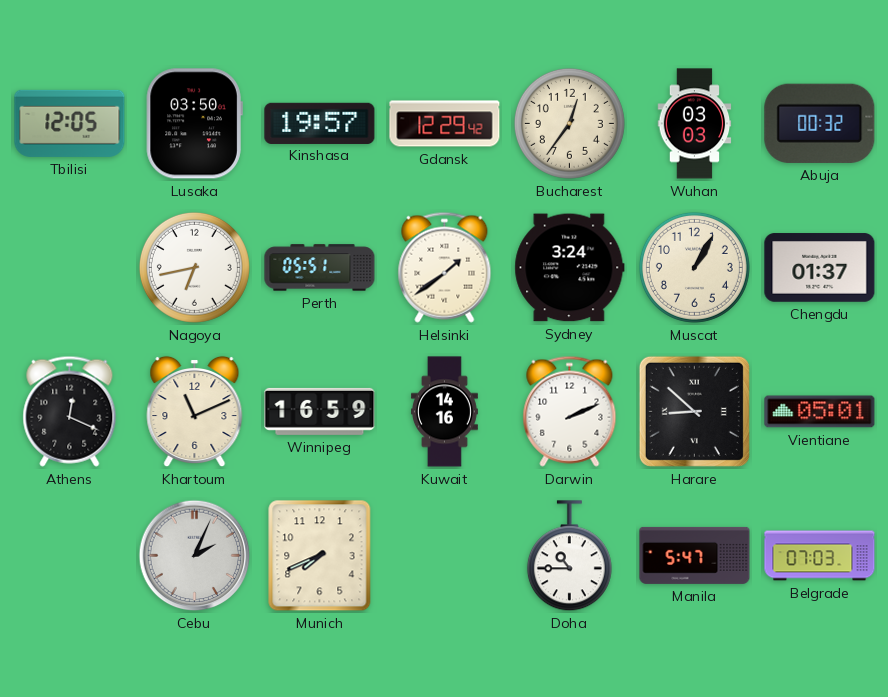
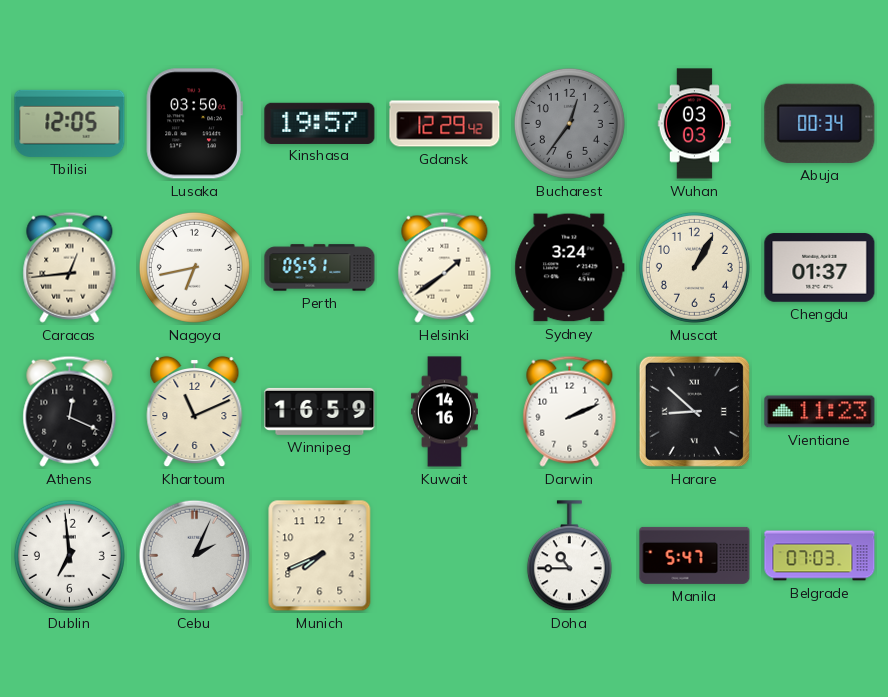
Bucharest dial: cream -> grey
Abuja: 00:32 -> 00:34
Caracas: none -> 12:44
Vientiane: 05:01 -> 11:23
Dublin: none -> 6:59
